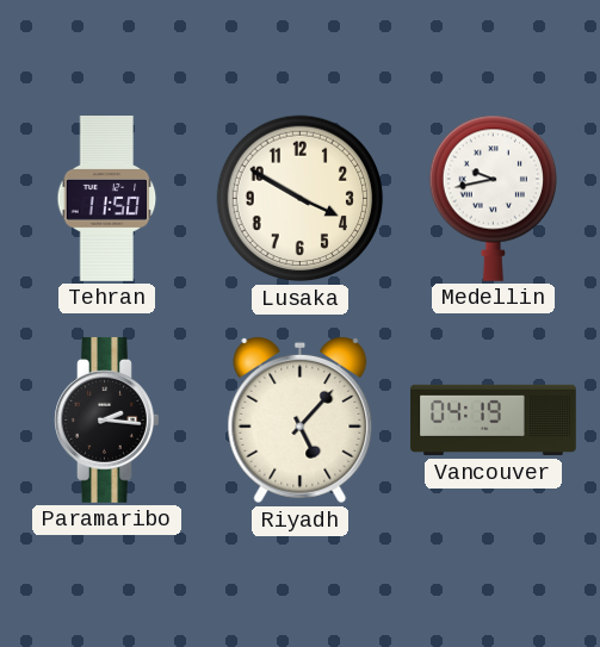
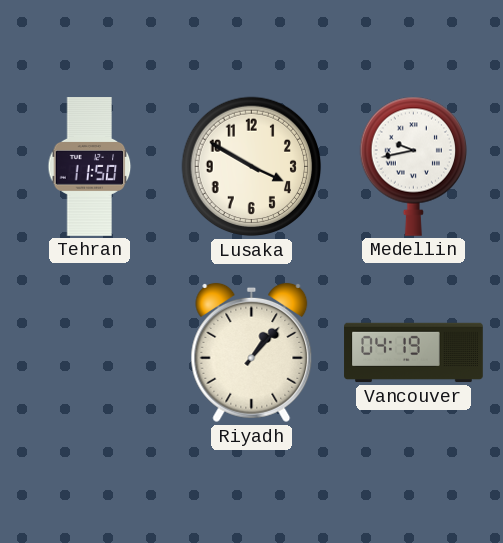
Paramaribo: 2:16 -> none
Riyadh: 5:07 -> 1:07
